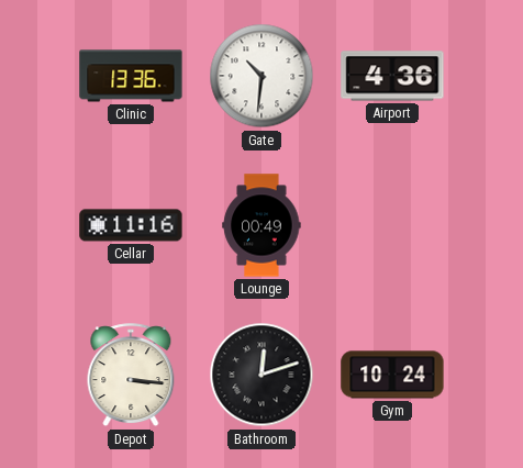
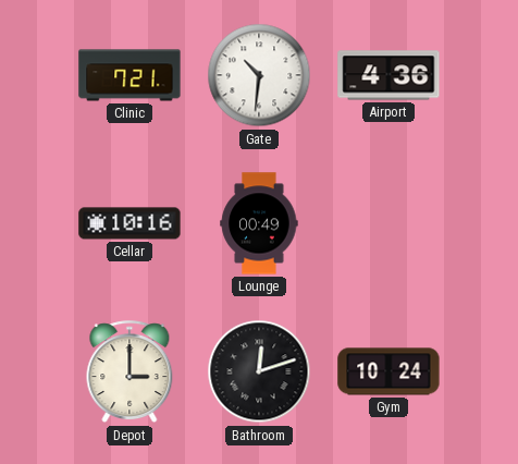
Clinic: 13:36 -> 7:21
Cellar: 11:16 -> 10:16
Depot: 3:16 -> 3:00
